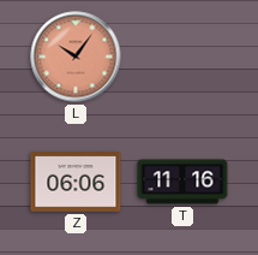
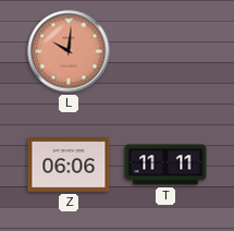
L: 10:06 -> 10:01
T: 11:16 -> 11:11
